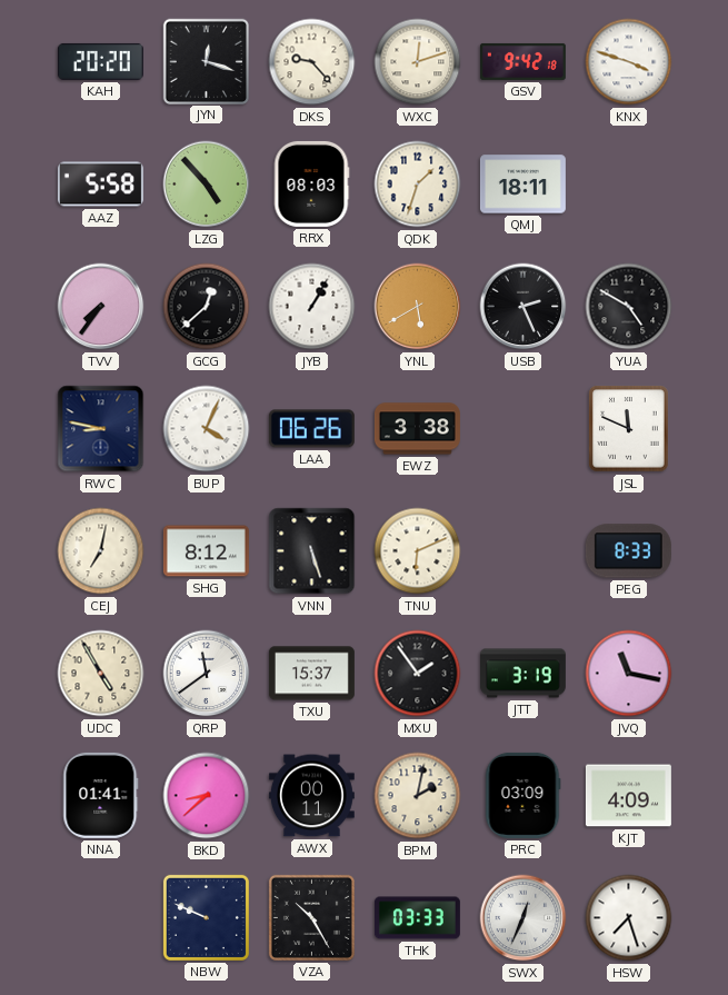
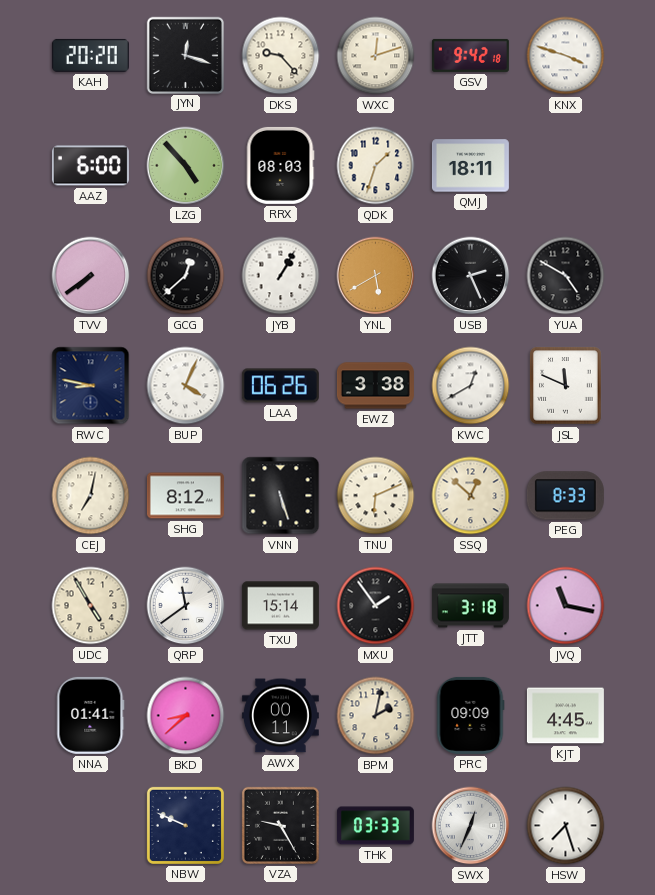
AAZ: 5:58 -> 6:00
TVV: 7:36 -> 7:39
KWC: none -> 12:40
SSQ: none -> 12:52
TXU: 15:37 -> 15:14
JTT: 3:19 -> 3:18
PRC: 03:09 -> 09:09
KJT: 4:09 -> 4:45
VZA: 10:25 -> 9:25
